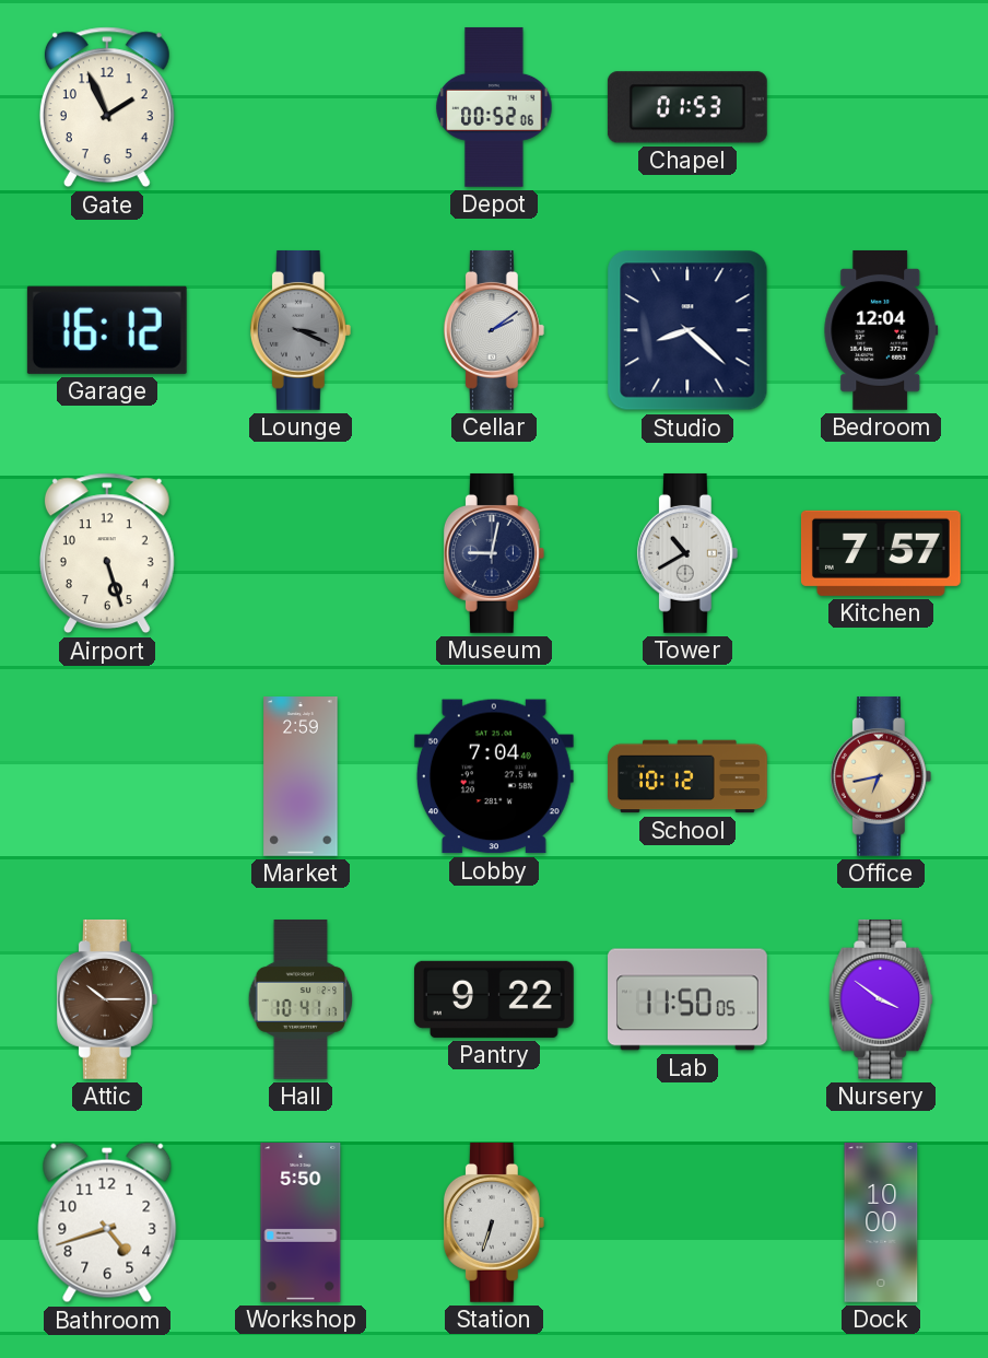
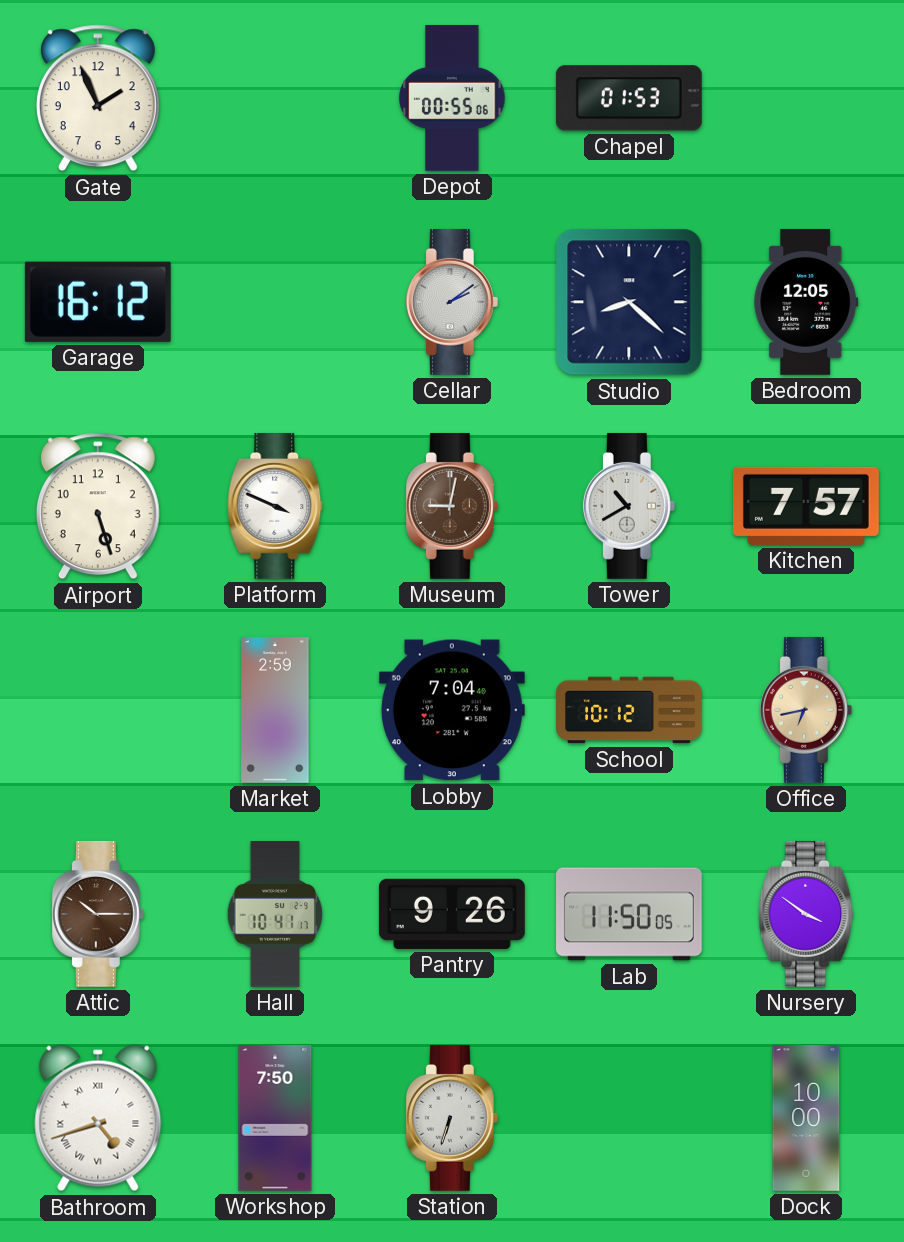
Depot: 00:52 -> 00:55
Lounge: 3:19 -> none
Bedroom: 12:04 -> 12:05
Platform: none -> 3:49
Museum dial: navy -> brown
Pantry: 9:22 -> 9:26
Bathroom numerals: Arabic -> Roman
Workshop: 5:50 -> 7:50
